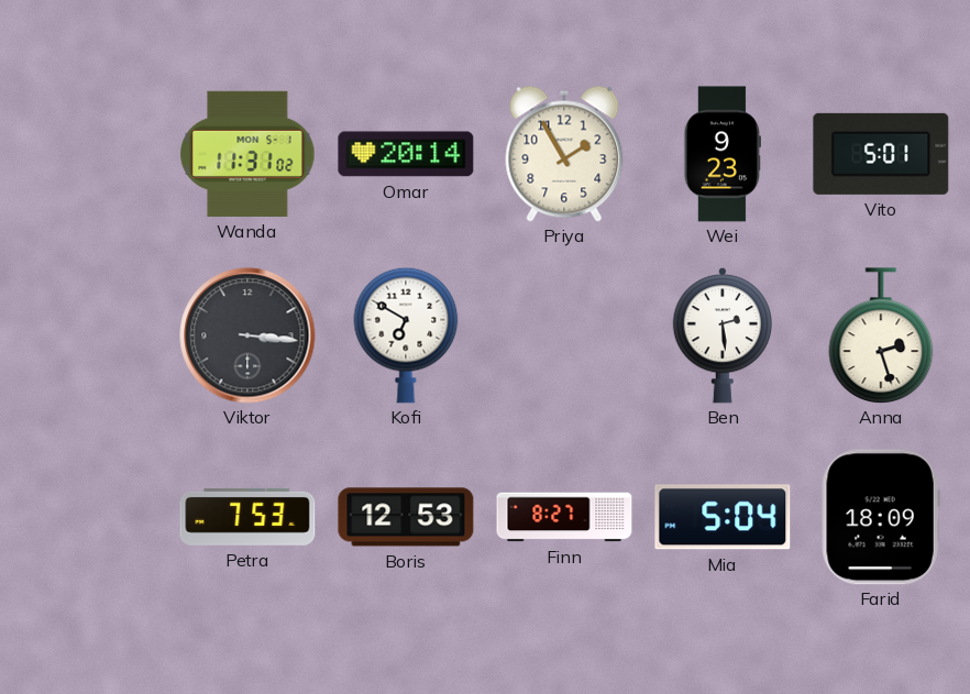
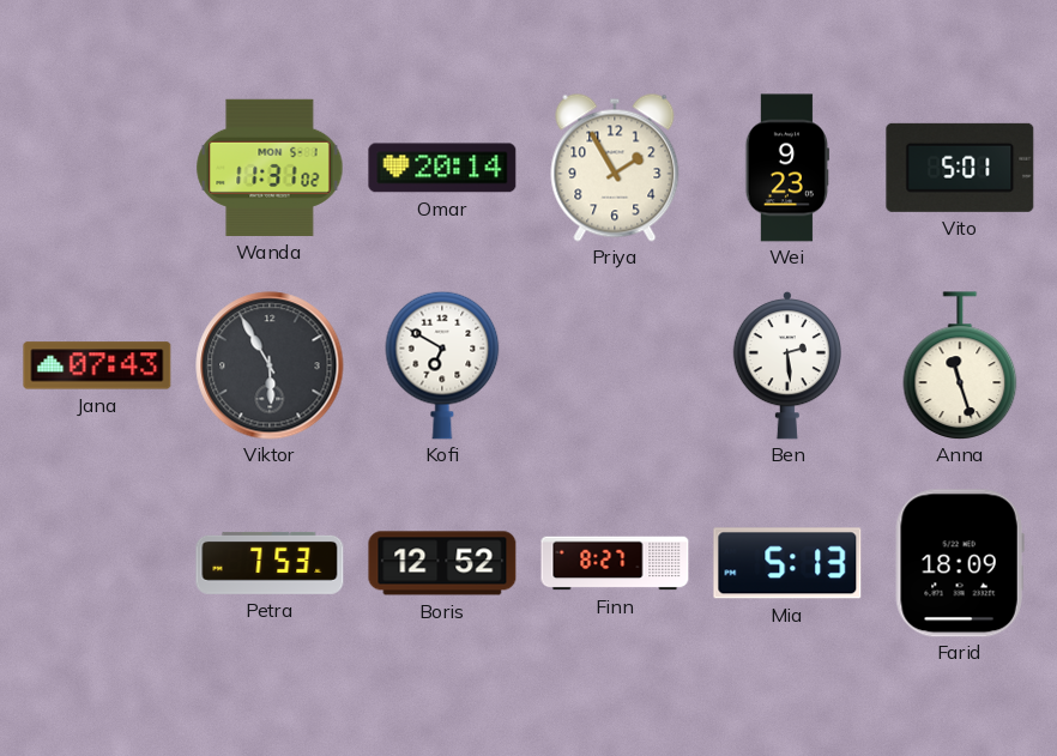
Jana: none -> 07:43
Viktor: 3:16 -> 5:55
Anna: 2:27 -> 11:27
Boris: 12:53 -> 12:52
Mia: 5:04 -> 5:13
